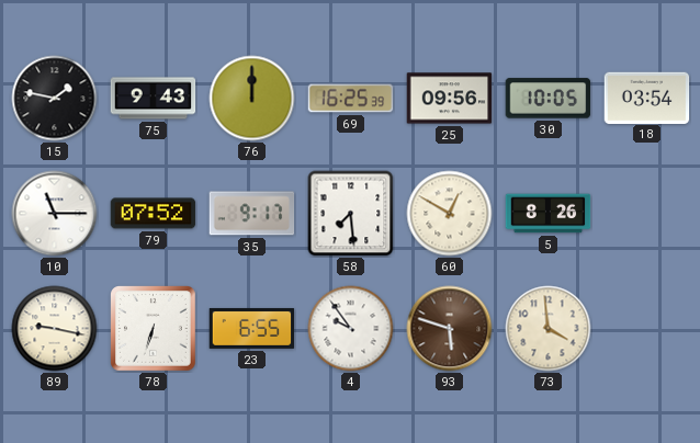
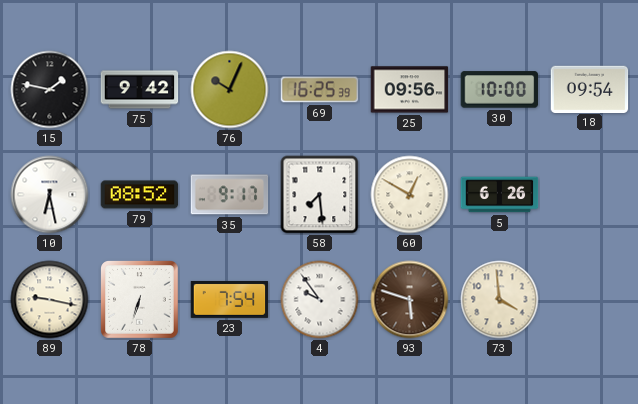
75: 9:43 -> 9:42
76: 12:00 -> 10:04
30: 10:05 -> 10:00
18: 03:54 -> 09:54
10: 11:15 -> 6:28
79: 07:52 -> 08:52
5: 8:26 -> 6:26
23: 6:55 -> 7:54
